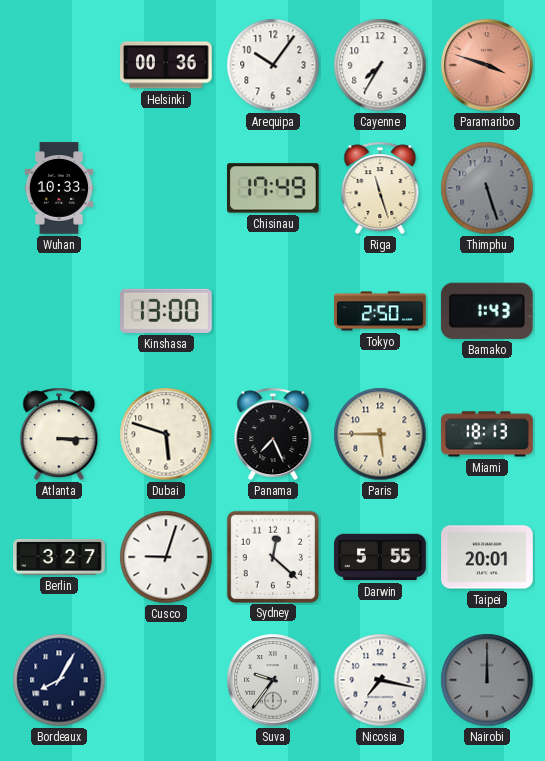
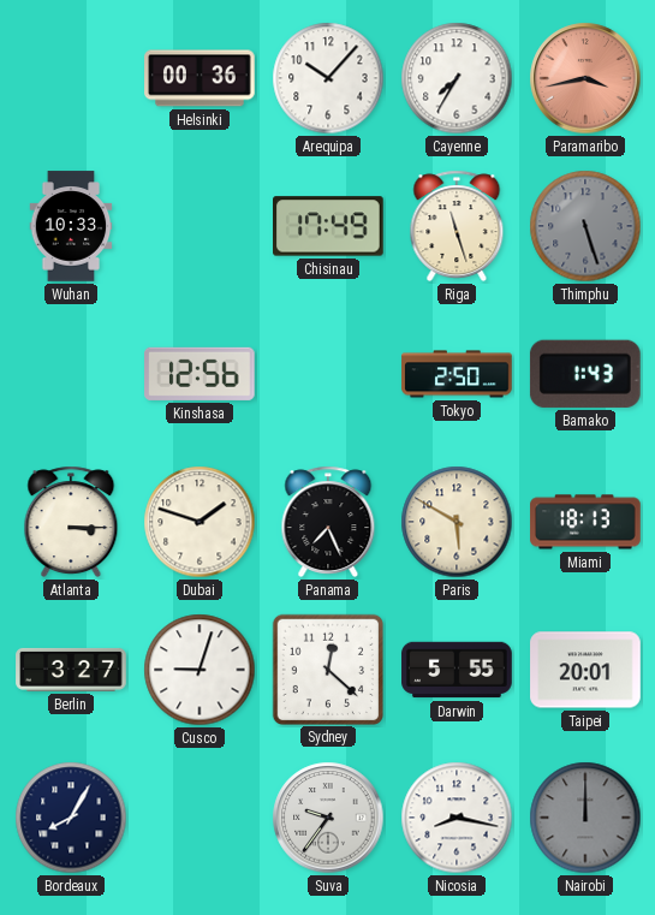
Arequipa: 10:06 -> 10:07
Paramaribo: 3:48 -> 3:43
Kinshasa: 13:00 -> 12:56
Dubai: 5:48 -> 1:48
Paris: 5:45 -> 5:50
Nicosia: 7:17 -> 8:17
